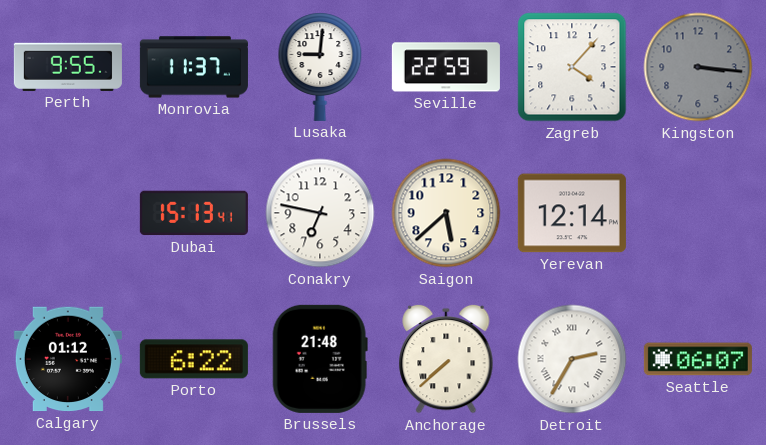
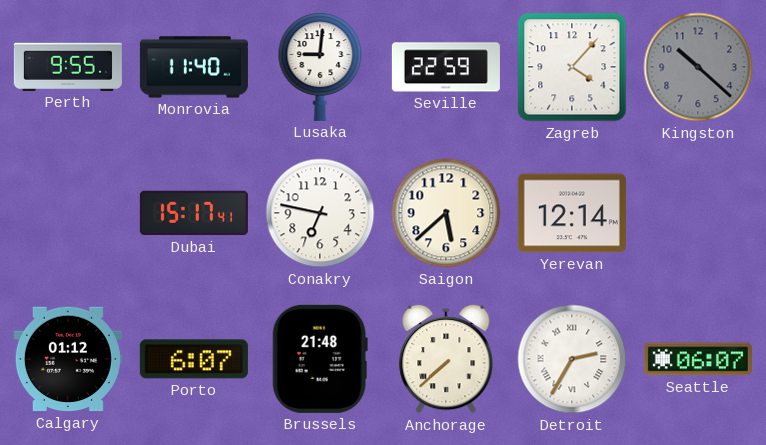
Monrovia: 11:37 -> 11:40
Kingston: 3:16 -> 10:22
Dubai: 15:13 -> 15:17
Porto: 6:22 -> 6:07
